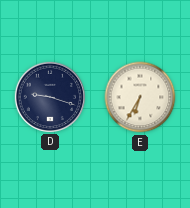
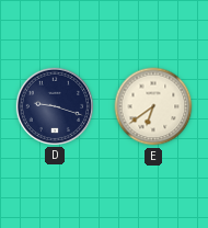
E: 6:35 -> 6:39
